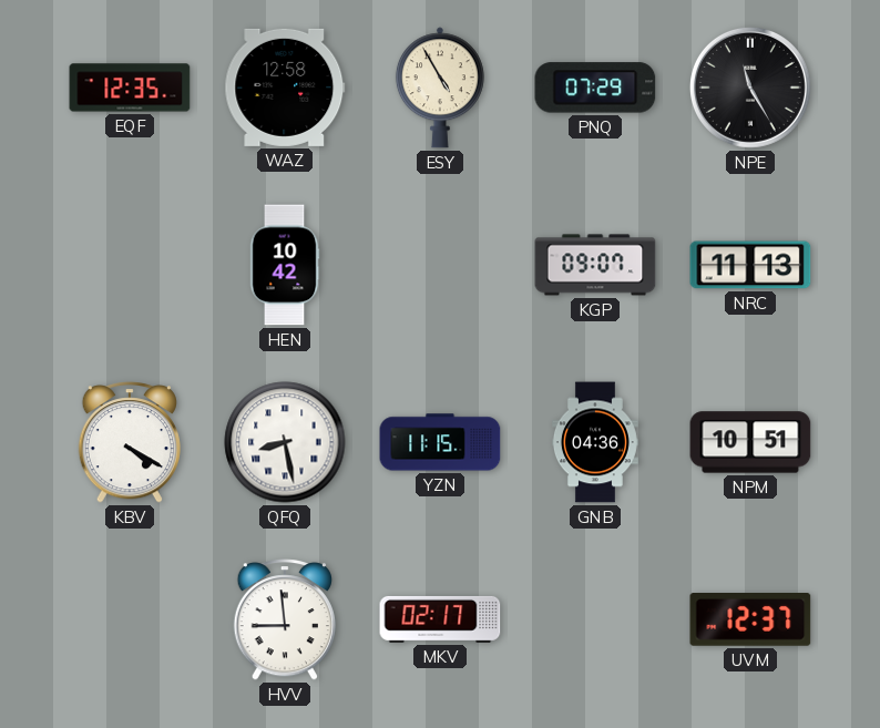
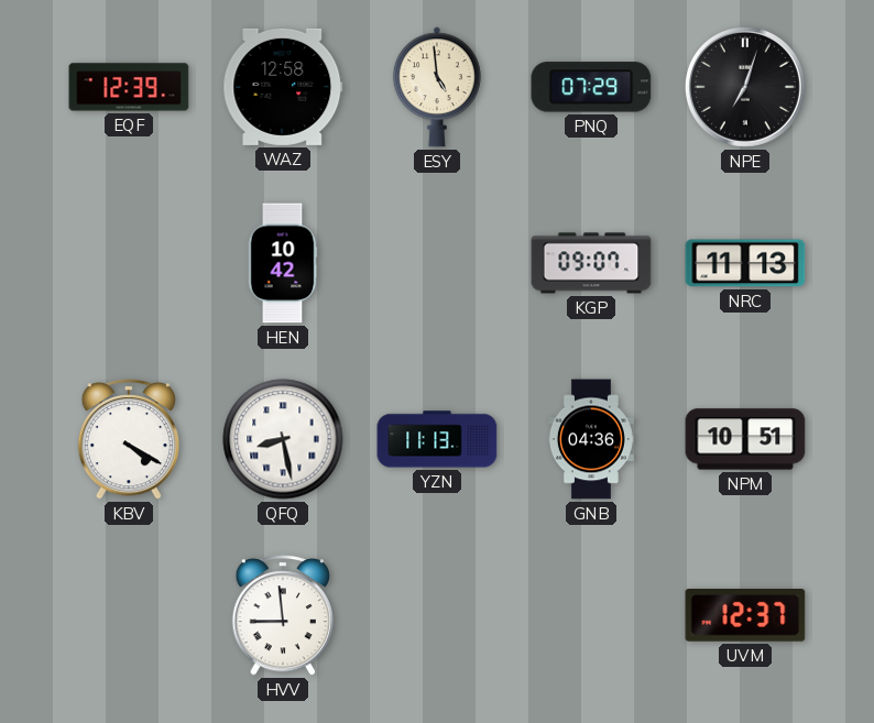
EQF: 12:35 -> 12:39
ESY: 4:55 -> 4:59
NPE: 11:25 -> 7:03
YZN: 11:15 -> 11:13
MKV: 02:17 -> none
